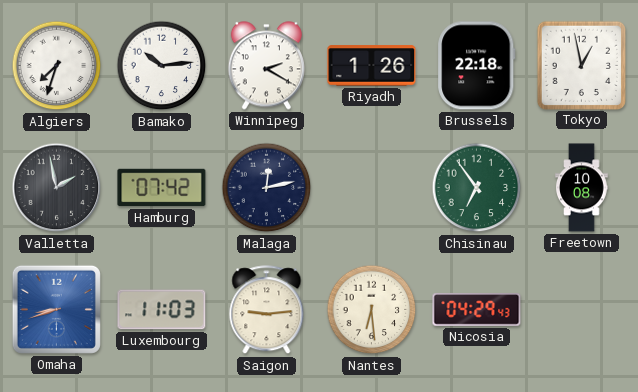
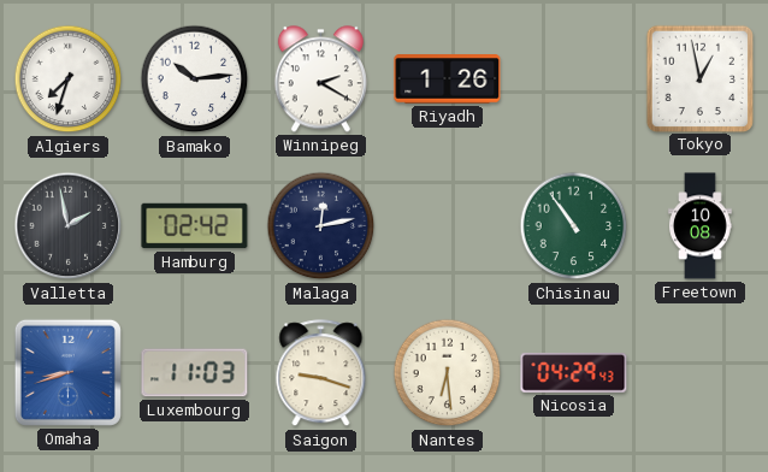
Brussels: 22:18 -> none
Hamburg: 07:42 -> 02:42
Chisinau: 6:54 -> 10:54
Saigon: 9:14 -> 9:18
